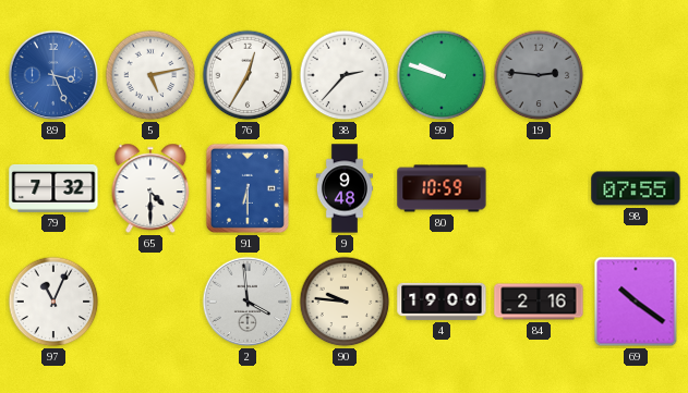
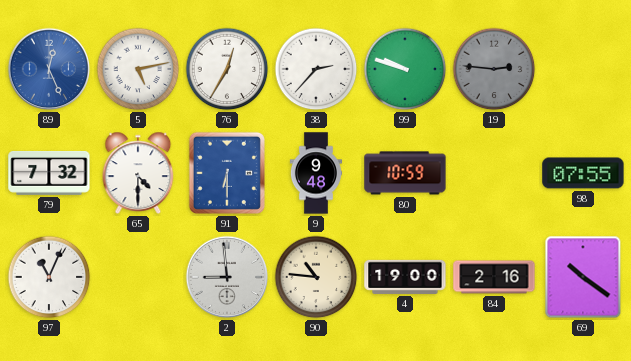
89: 3:26 -> 12:26
2: 3:59 -> 8:59
90: 9:46 -> 10:46
